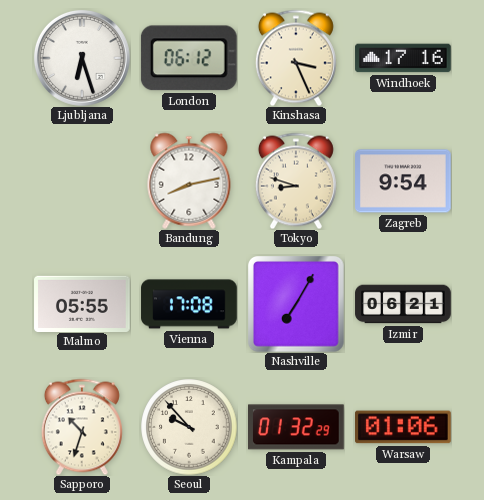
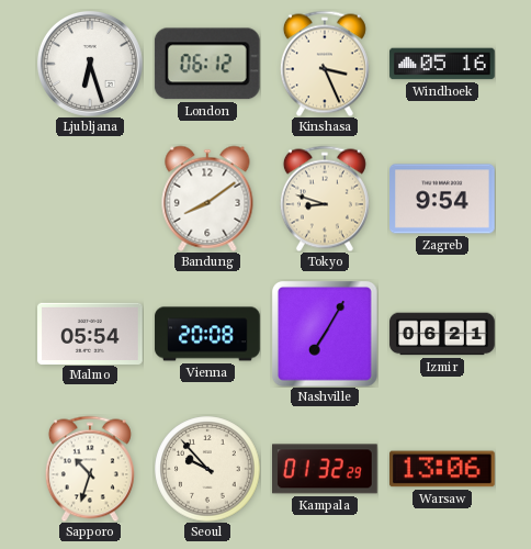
Windhoek: 17:16 -> 05:16
Bandung: 8:13 -> 8:09
Malmo: 05:55 -> 05:54
Vienna: 17:08 -> 20:08
Warsaw: 01:06 -> 13:06
